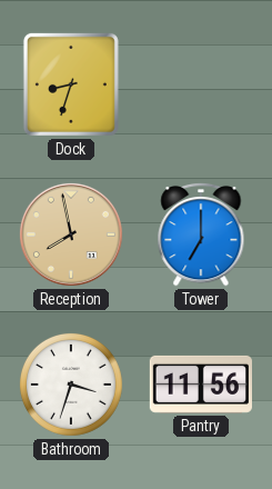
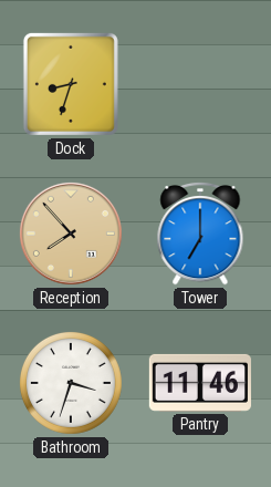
Reception: 7:58 -> 7:53
Pantry: 11:56 -> 11:46
